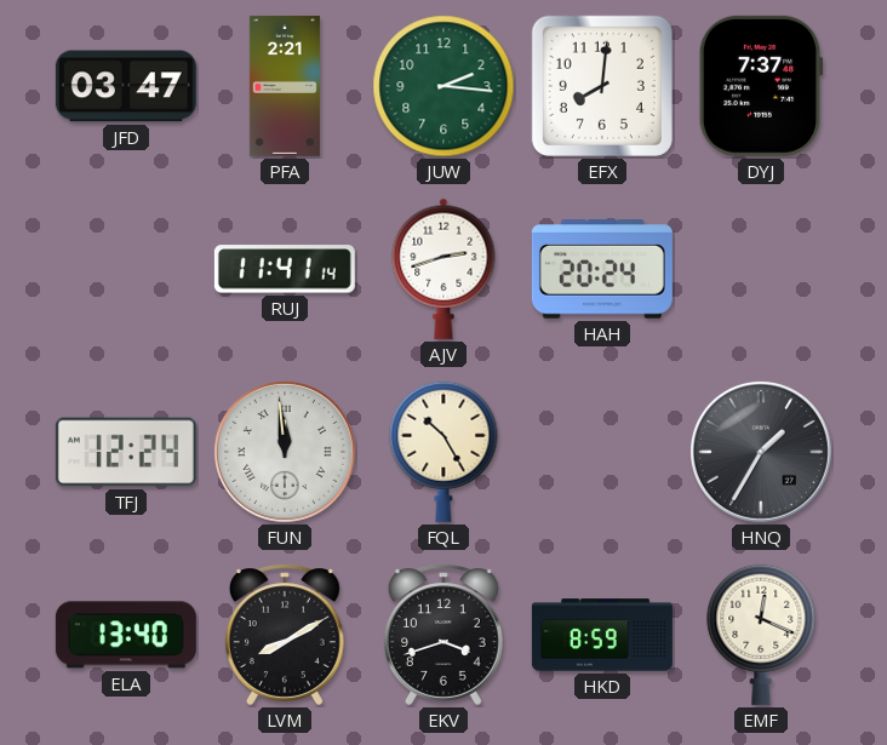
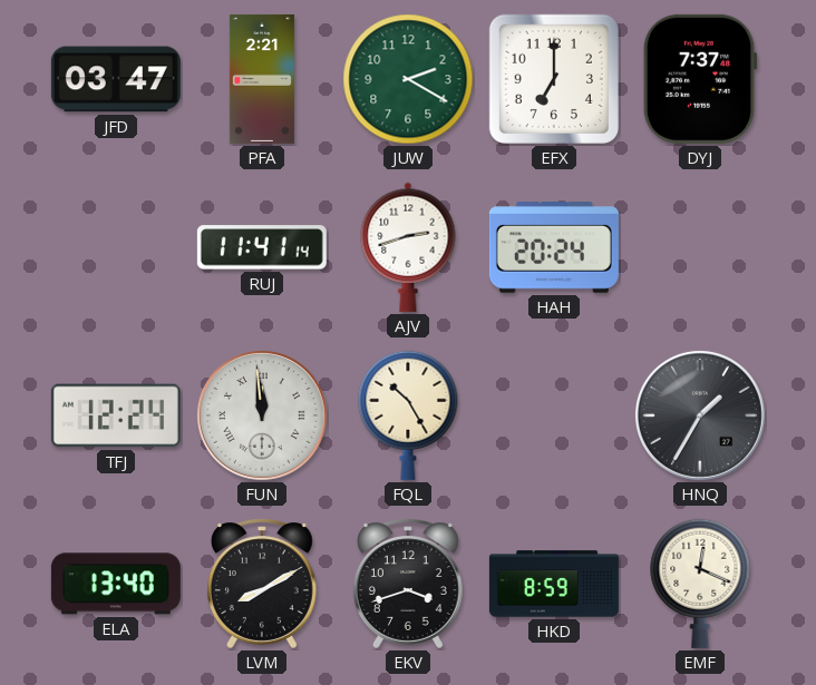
JUW: 2:16 -> 2:20
EFX: 8:01 -> 7:00
